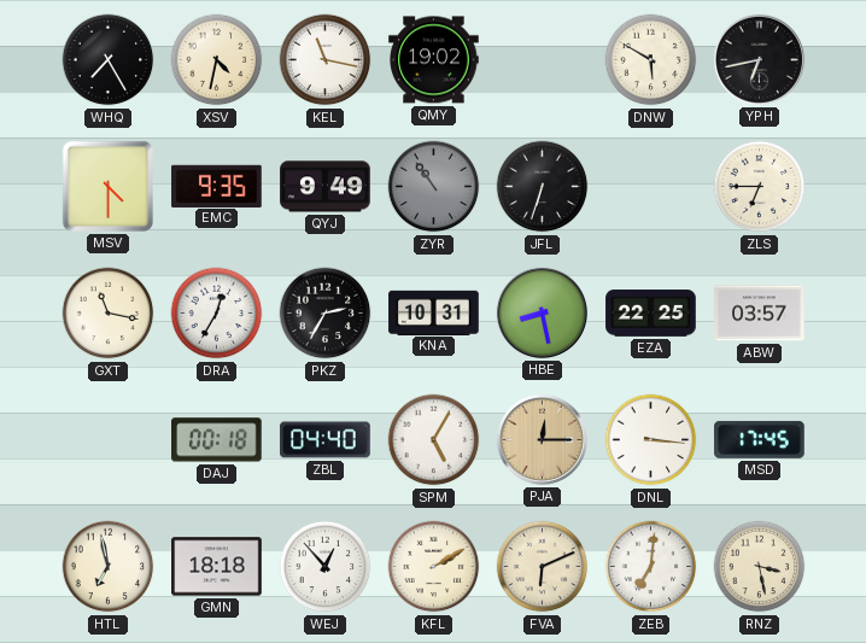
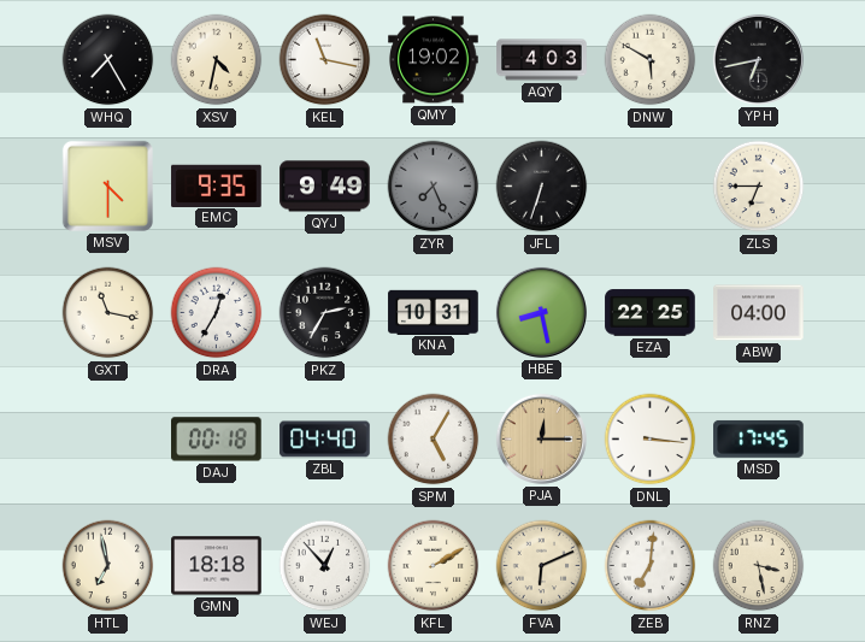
AQY: none -> 4:03
ZYR: 10:54 -> 7:26
ABW: 03:57 -> 04:00
